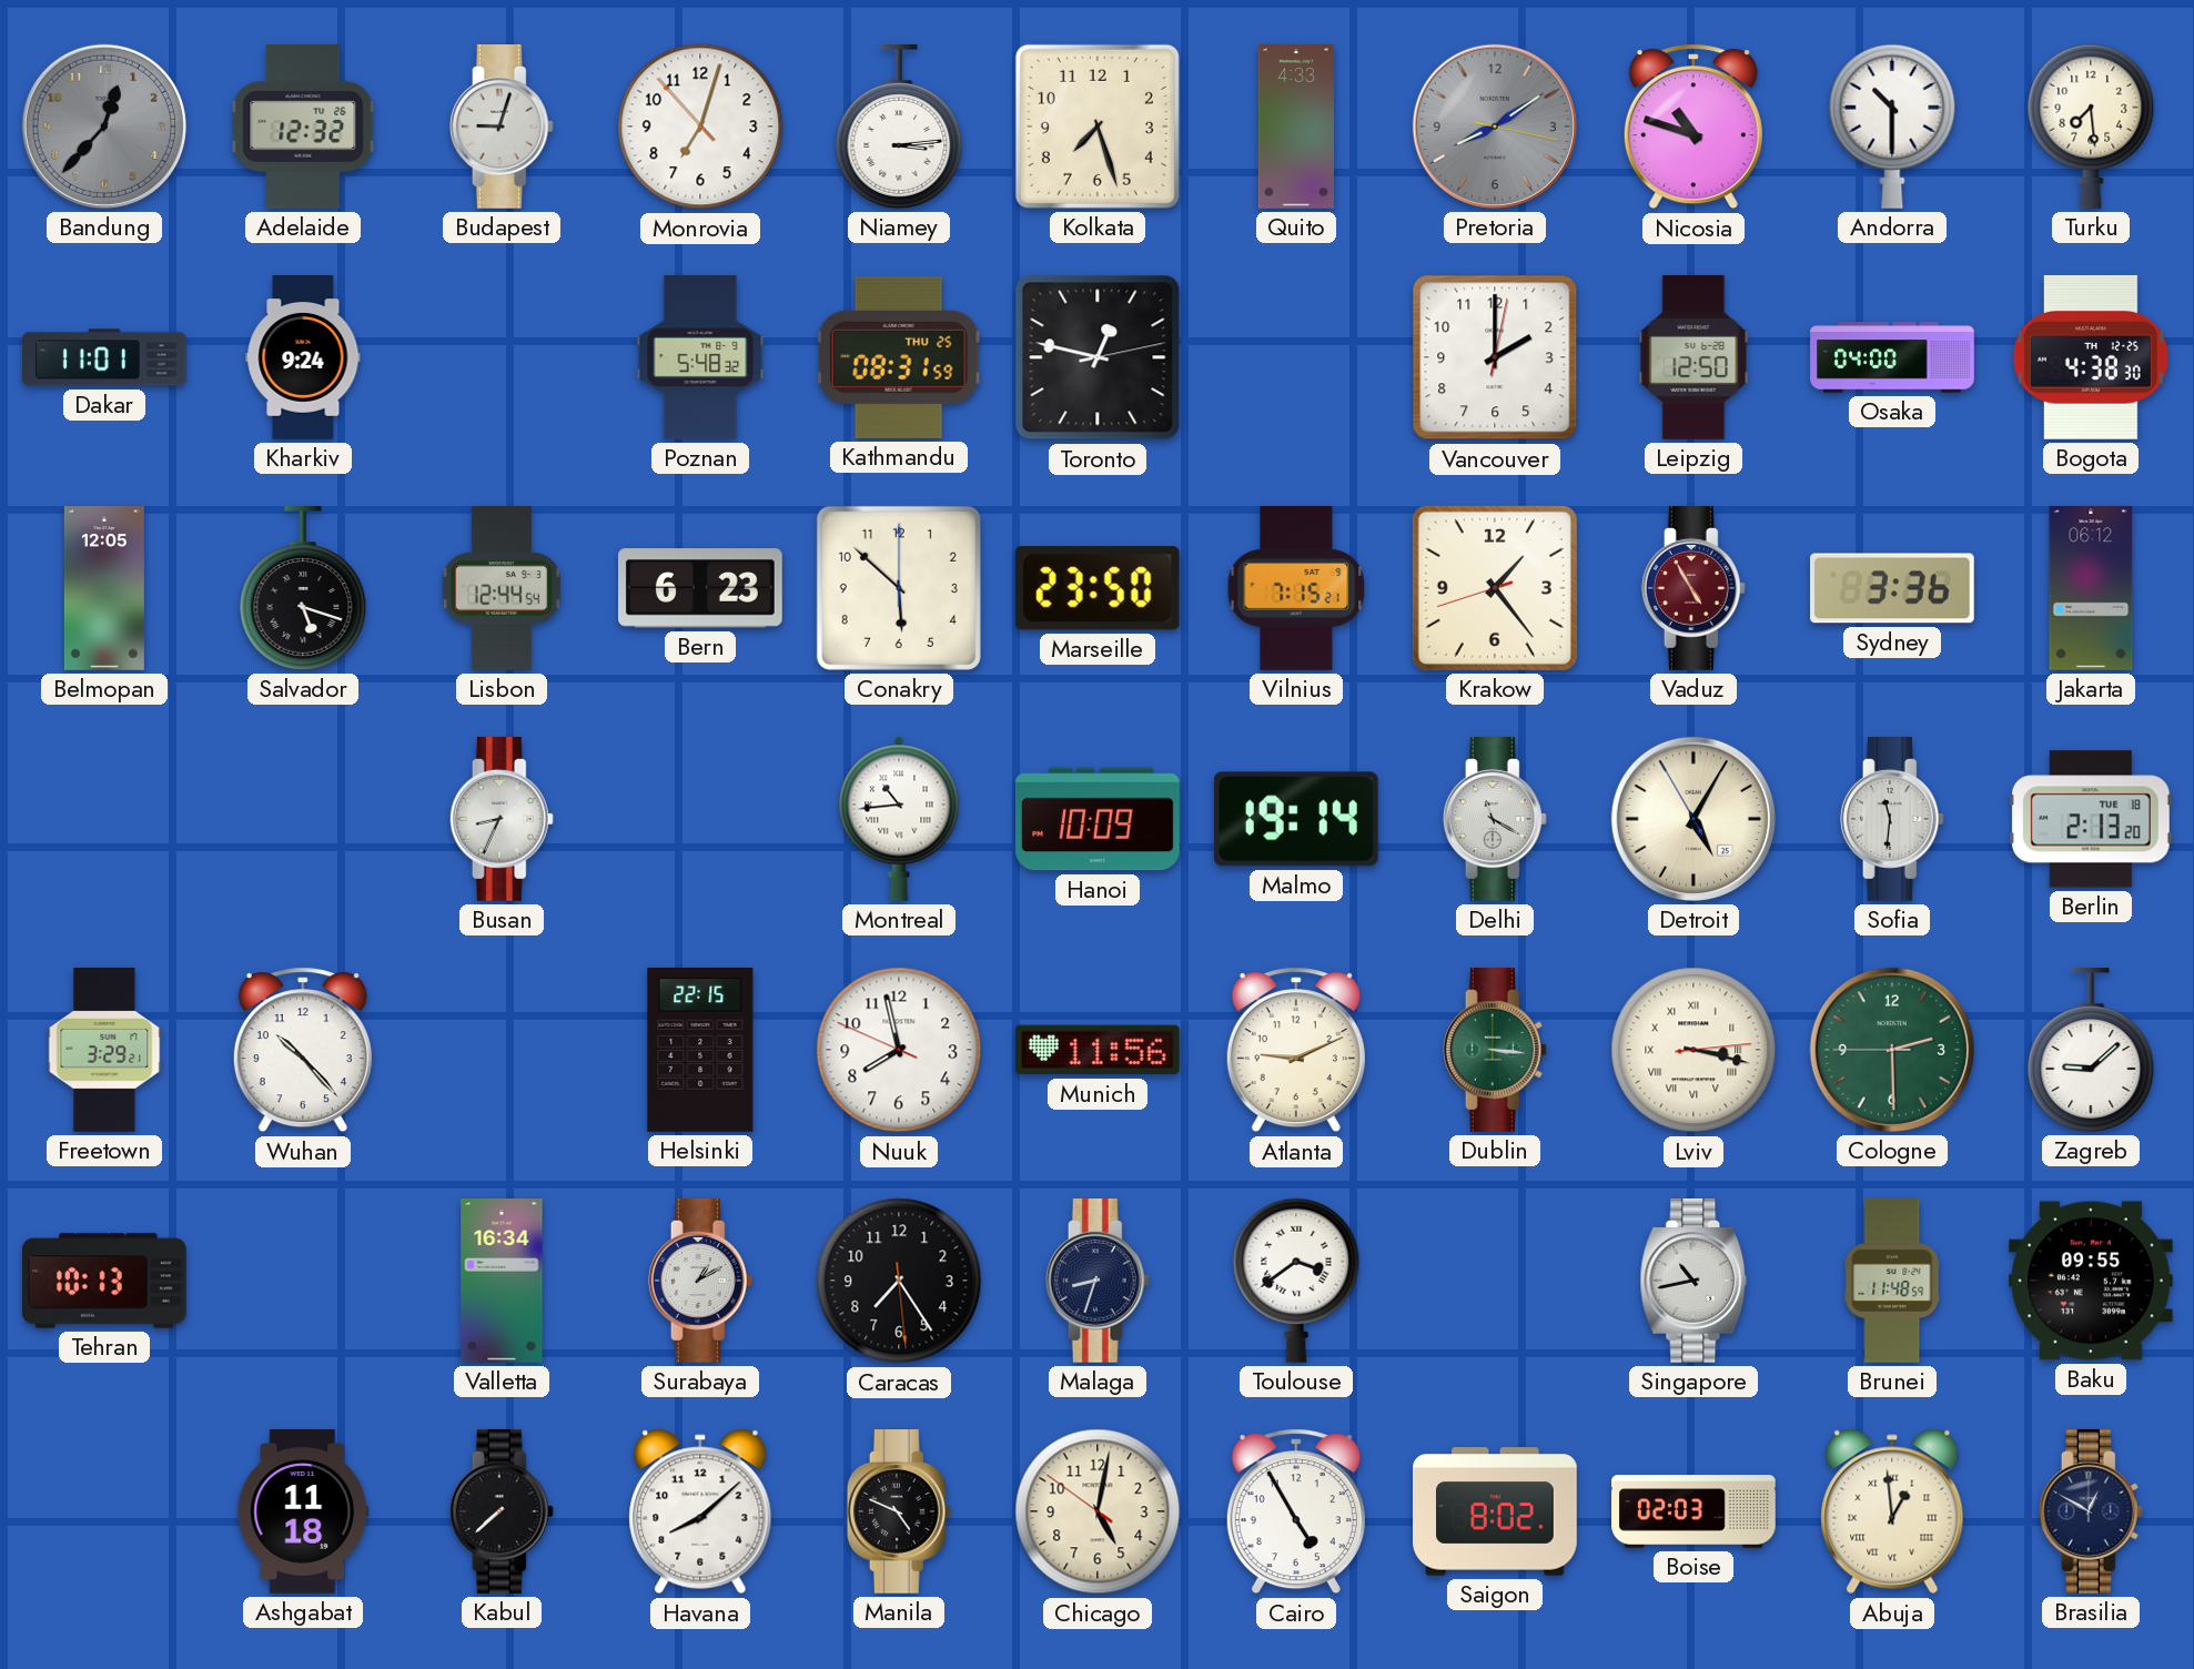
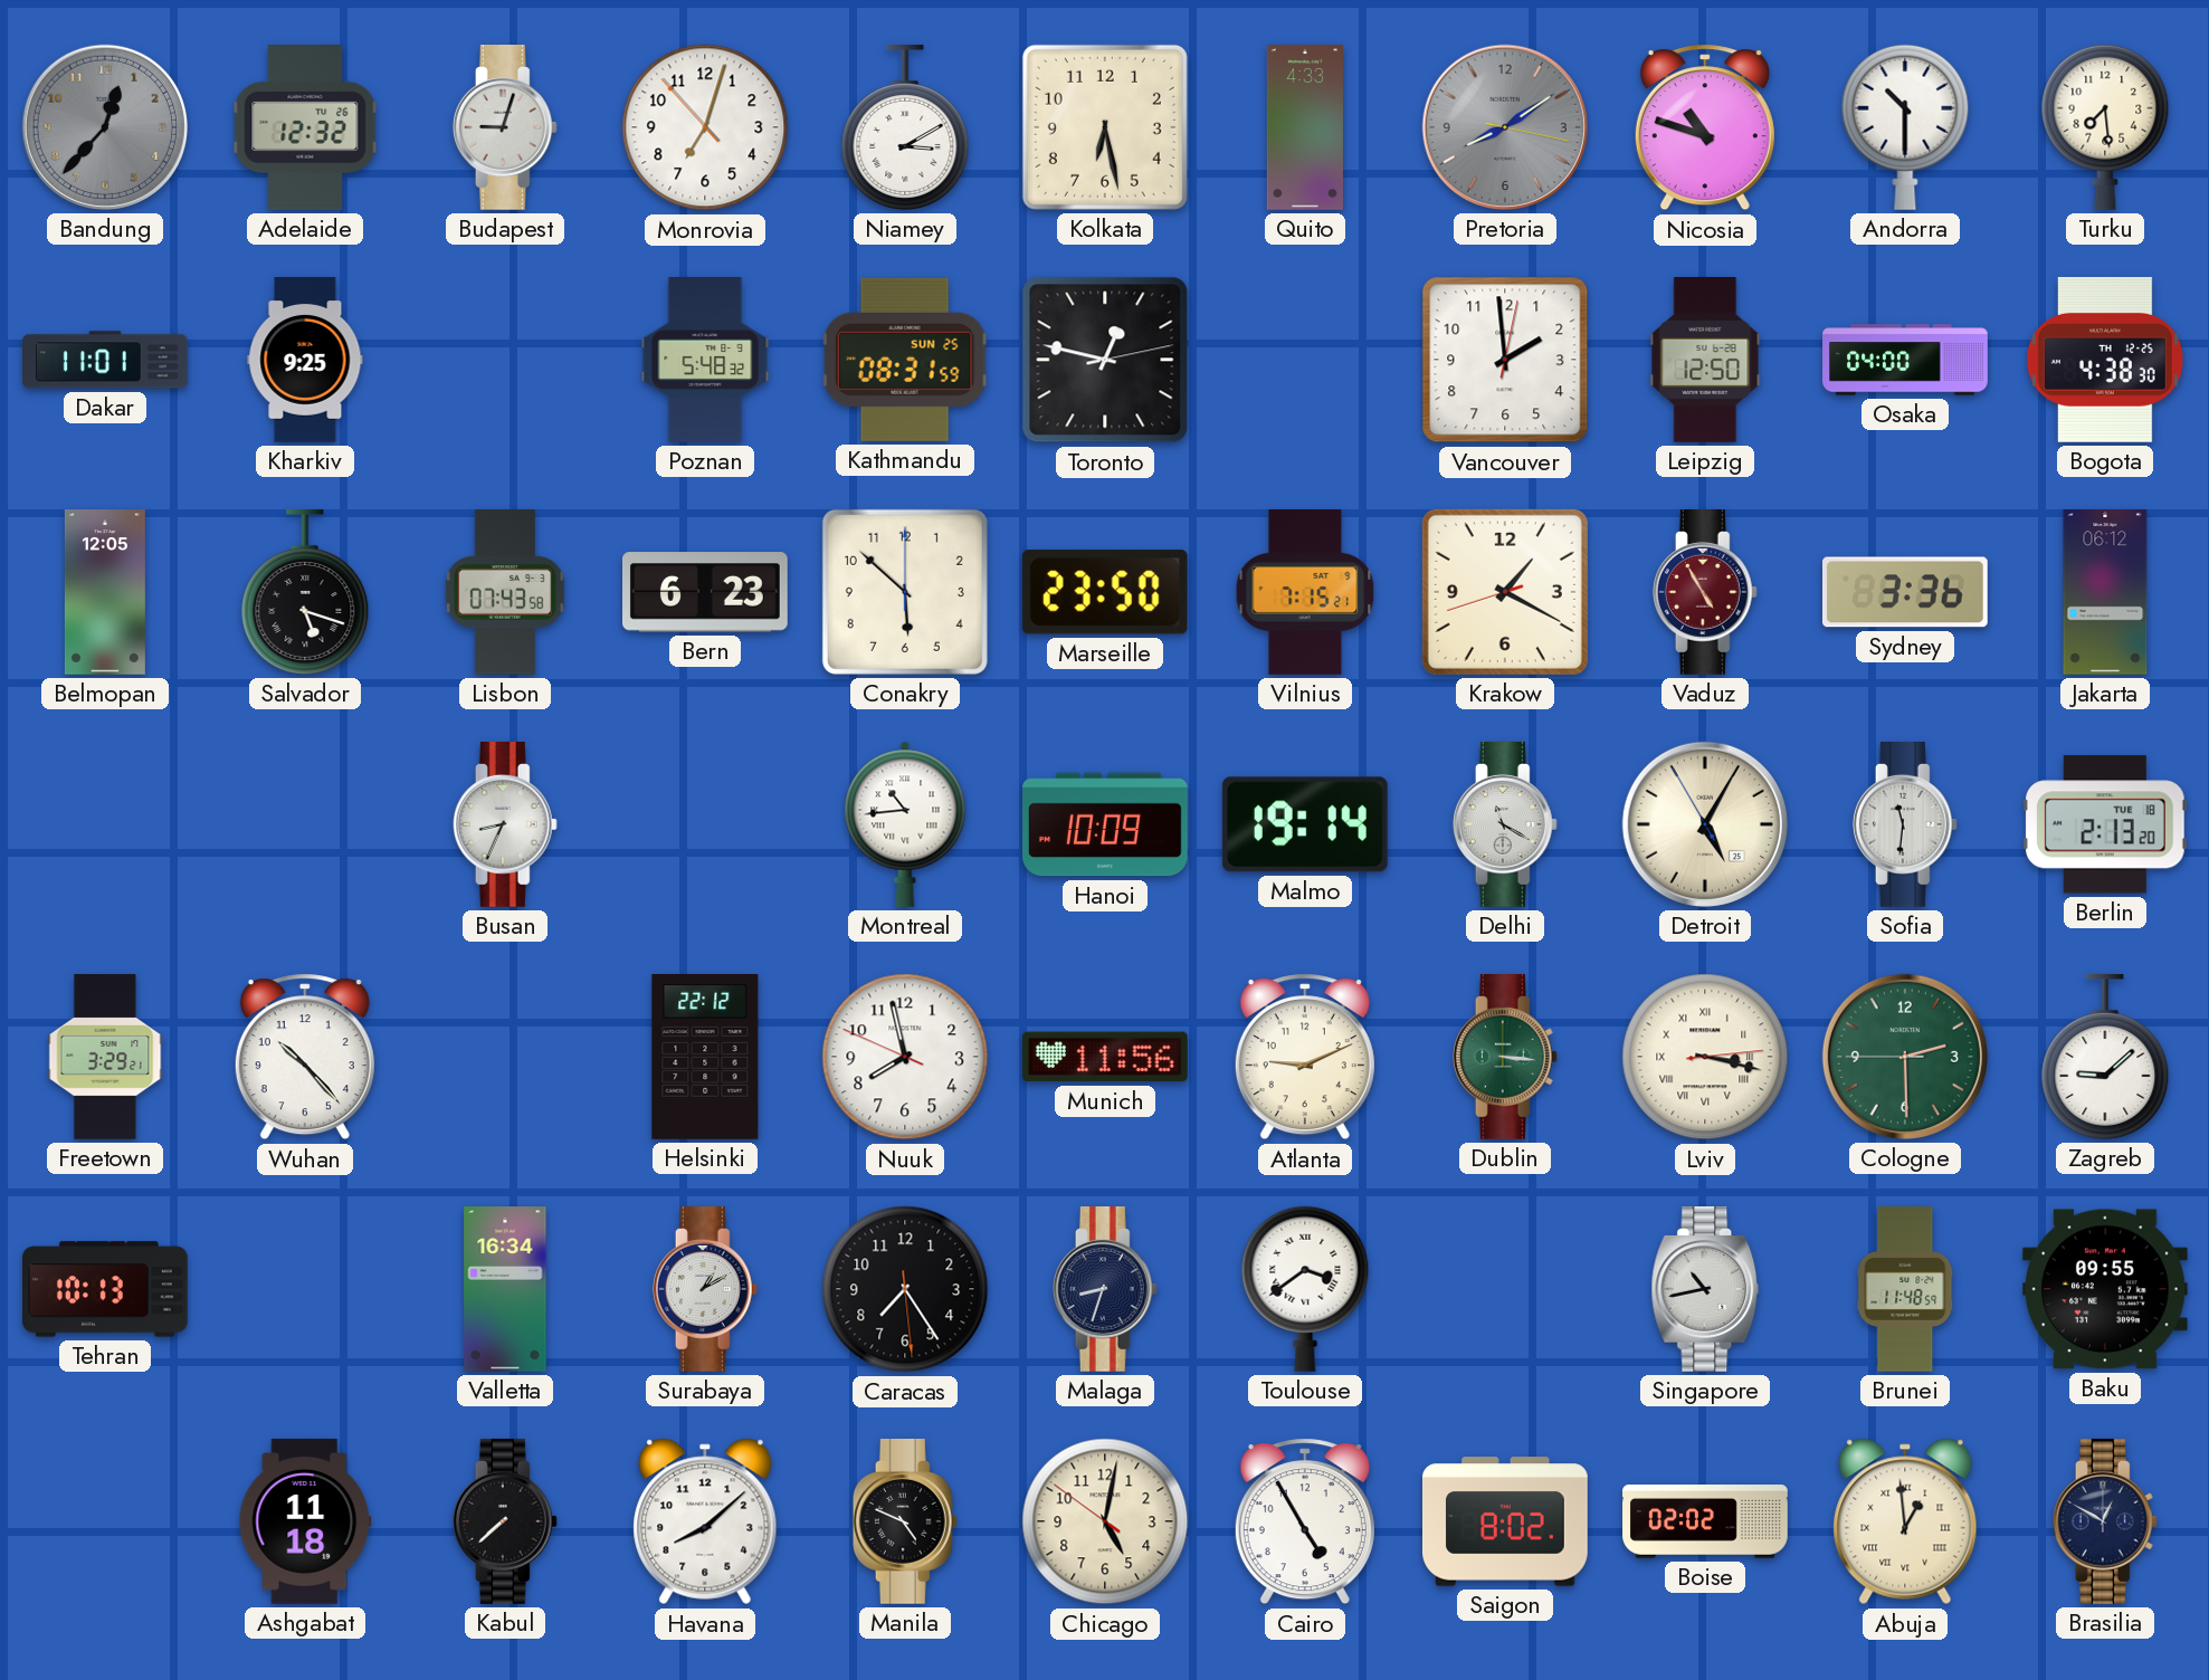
Niamey: 3:14 -> 3:10
Kolkata: 7:27 -> 6:28
Kharkiv: 9:24 -> 9:25
Kathmandu date: THU 25 -> SUN 25
Vancouver: 2:00 -> 1:59
Lisbon: 12:44 -> 07:43
Krakow: 1:23 -> 1:19
Helsinki: 22:15 -> 22:12
Boise: 02:03 -> 02:02
